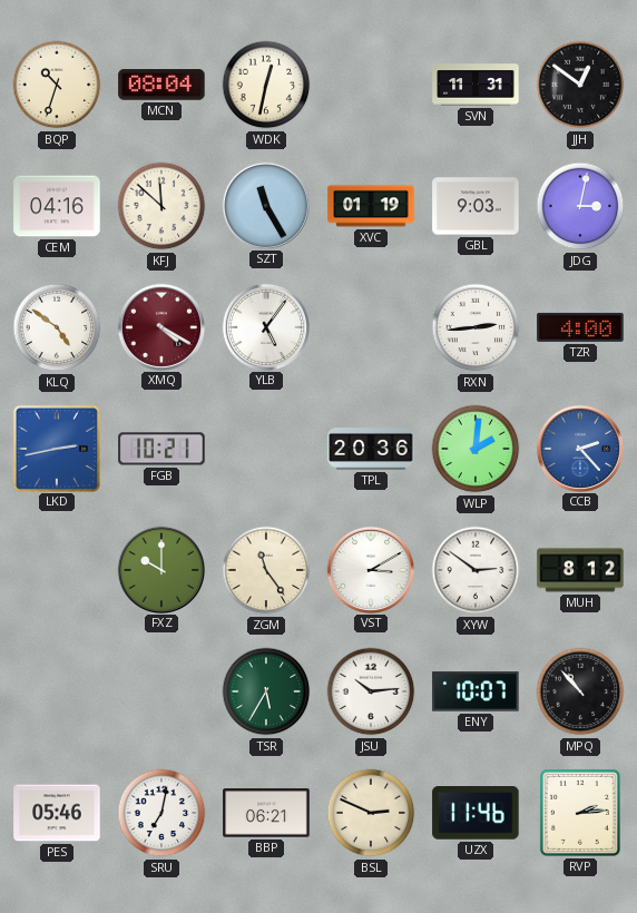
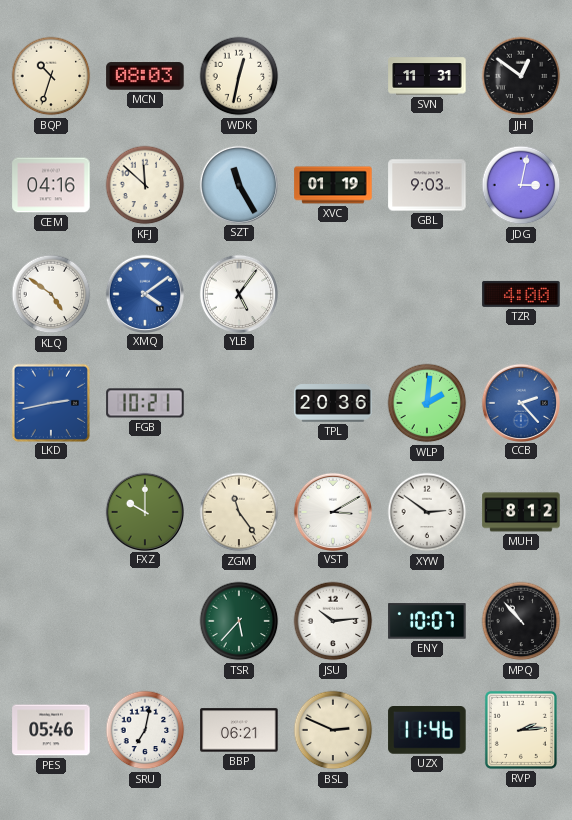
MCN: 08:04 -> 08:03
XMQ: 4:20 -> 4:09
XMQ dial: burgundy -> blue
RXN: 2:44 -> none
TSR: 5:35 -> 5:37
